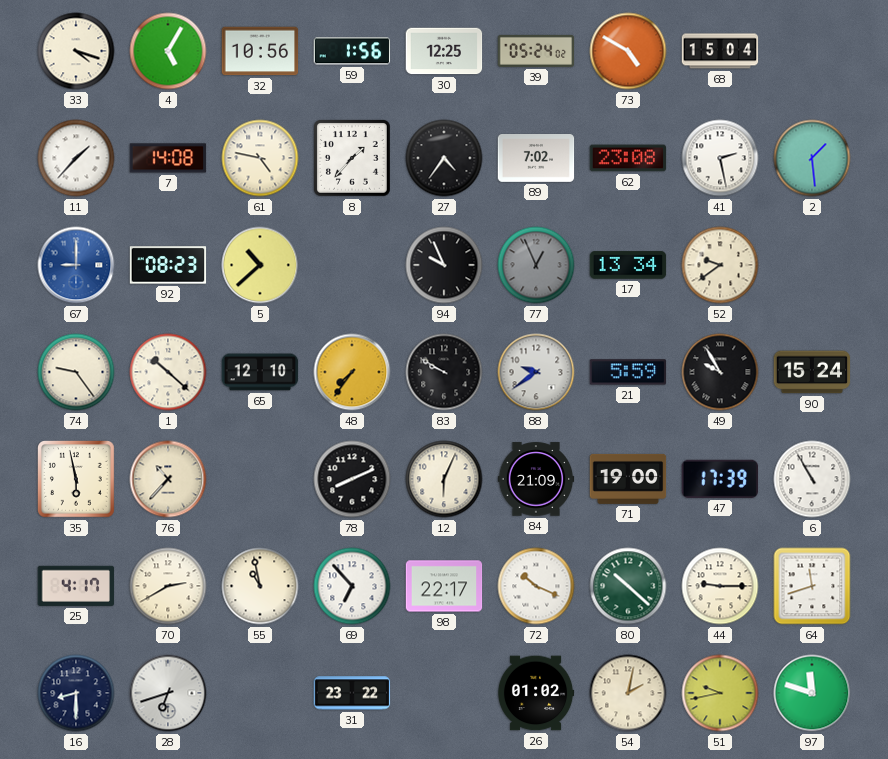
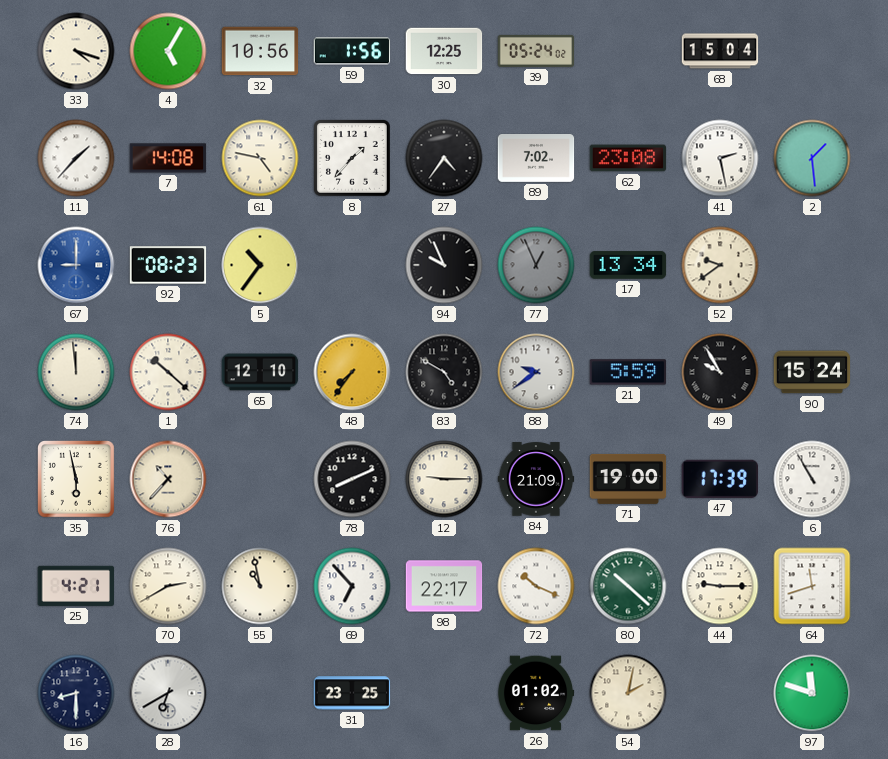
73: 4:50 -> none
5: 10:38 -> 10:36
74: 9:24 -> 11:59
83: 9:50 -> 4:50
12: 6:04 -> 9:15
25: 4:17 -> 4:21
28: 6:42 -> 6:40
31: 23:22 -> 23:25
51: 9:43 -> none
